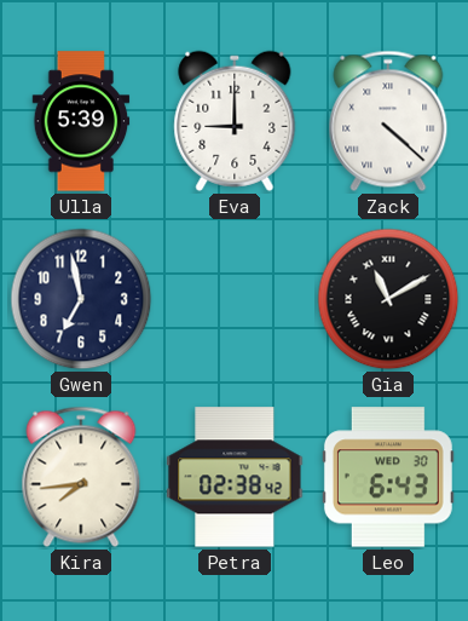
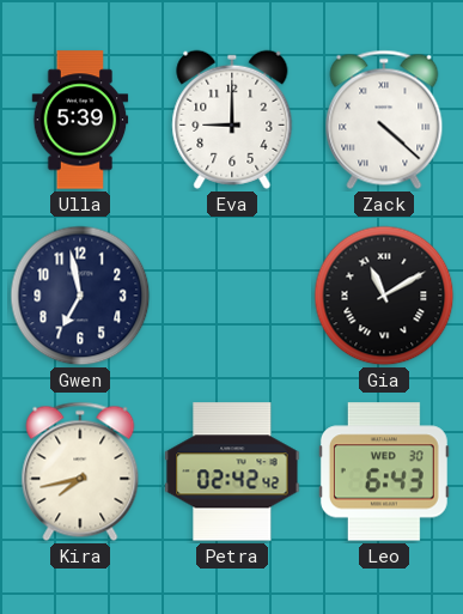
Kira: 7:44 -> 7:43
Petra: 02:38 -> 02:42
